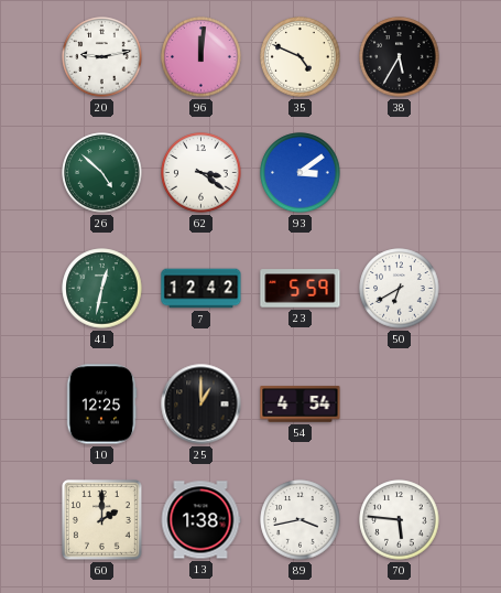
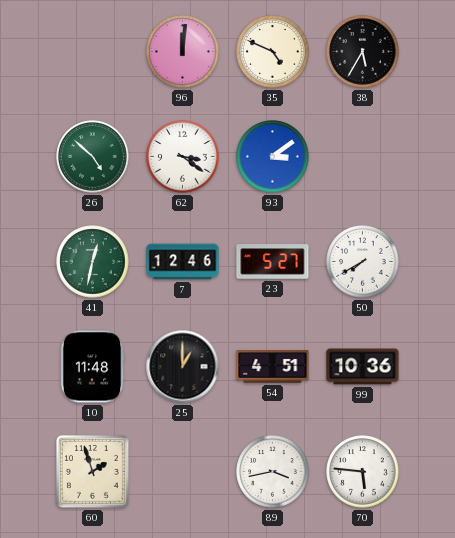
20: 9:13 -> none
7: 12:42 -> 12:46
23: 5:59 -> 5:27
50: 6:40 -> 7:40
10: 12:25 -> 11:48
54: 4:54 -> 4:51
99: none -> 10:36
60: 2:00 -> 1:57
13: 1:38 -> none
